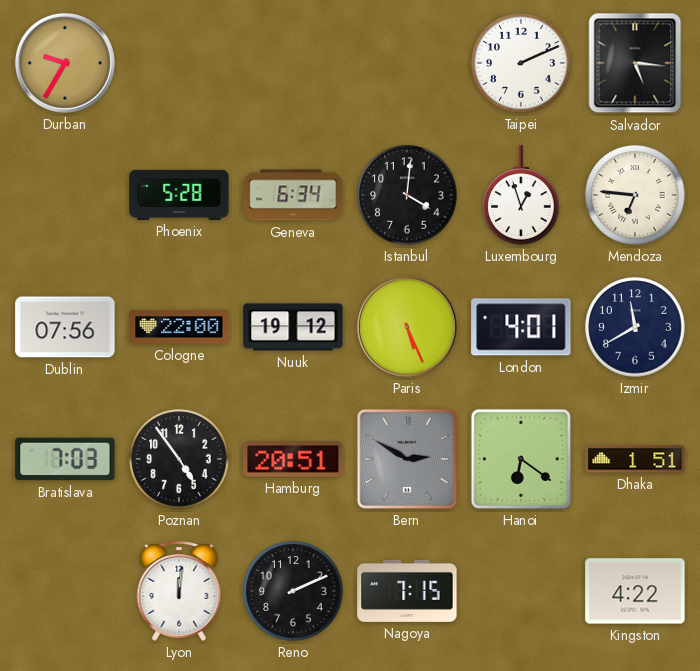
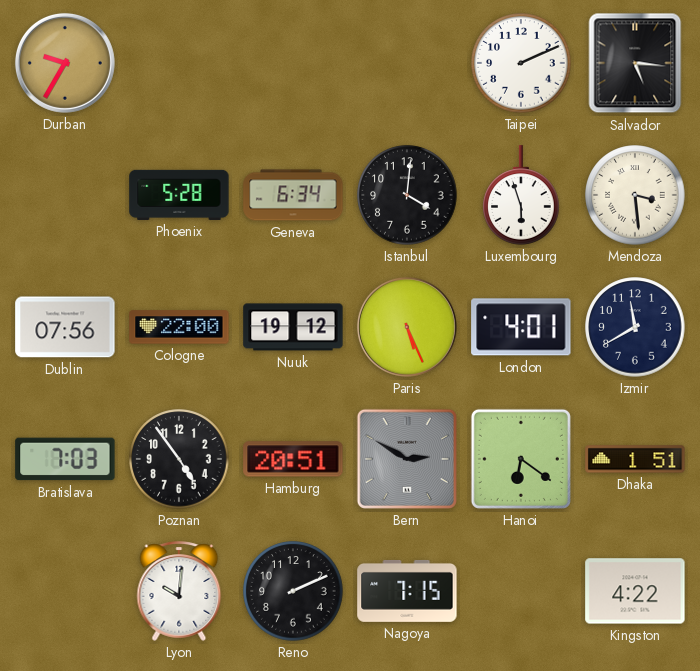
Luxembourg: 12:57 -> 5:57
Mendoza: 6:46 -> 3:29
Lyon: 12:01 -> 10:01
